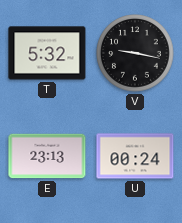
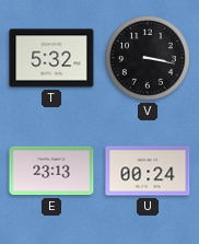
V: 9:17 -> 3:17
